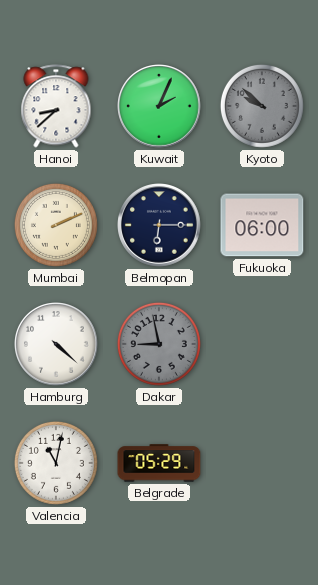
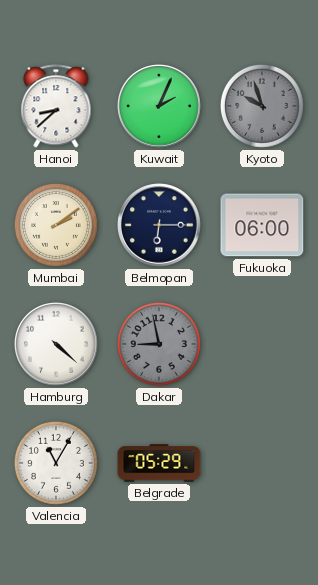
Kyoto: 9:52 -> 9:57
Mumbai: 2:11 -> 2:09
Valencia: 11:02 -> 11:05
